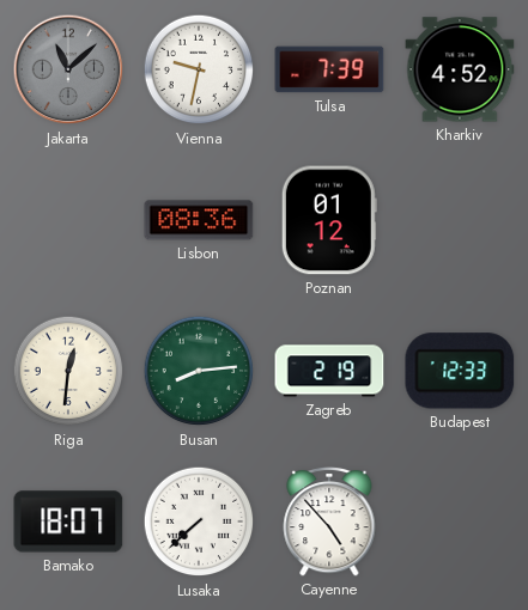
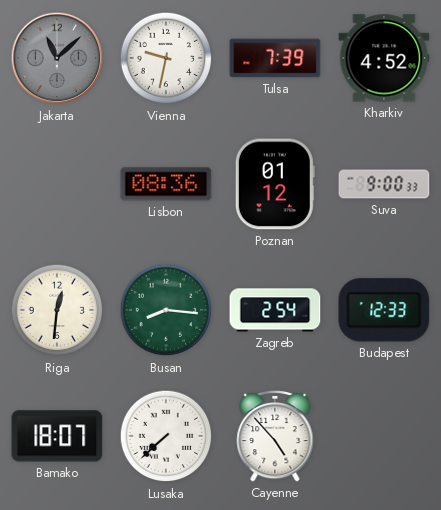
Suva: none -> 9:00
Busan: 8:14 -> 8:16
Zagreb: 2:19 -> 2:54
